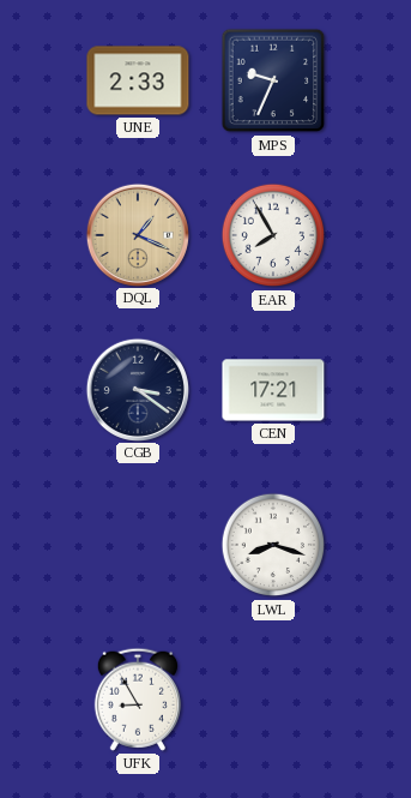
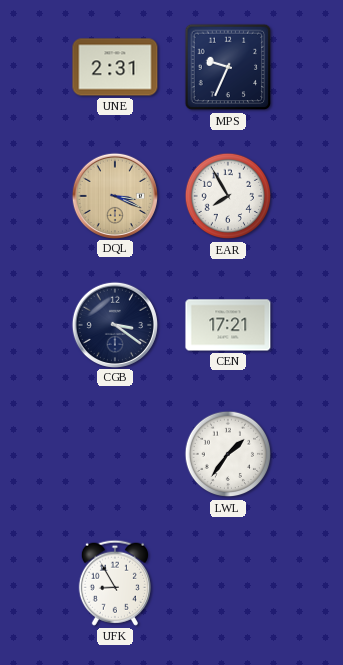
UNE: 2:33 -> 2:31
DQL: 1:19 -> 3:19
LWL: 8:18 -> 1:36
